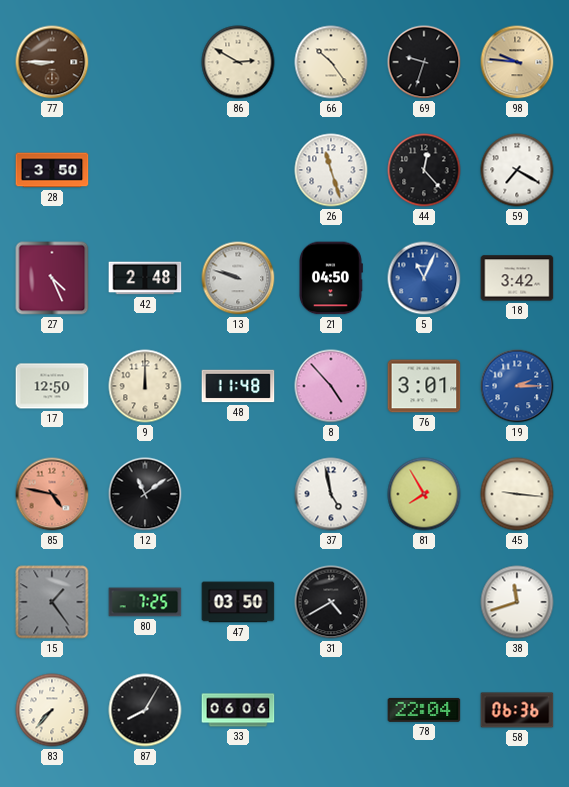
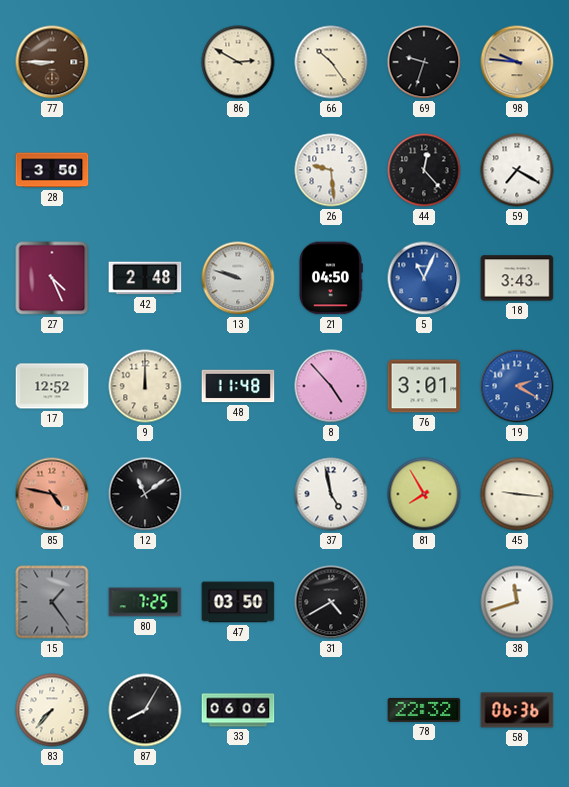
26: 11:27 -> 9:29
18: 3:42 -> 3:43
17: 12:50 -> 12:52
19: 2:15 -> 2:20
78: 22:04 -> 22:32
